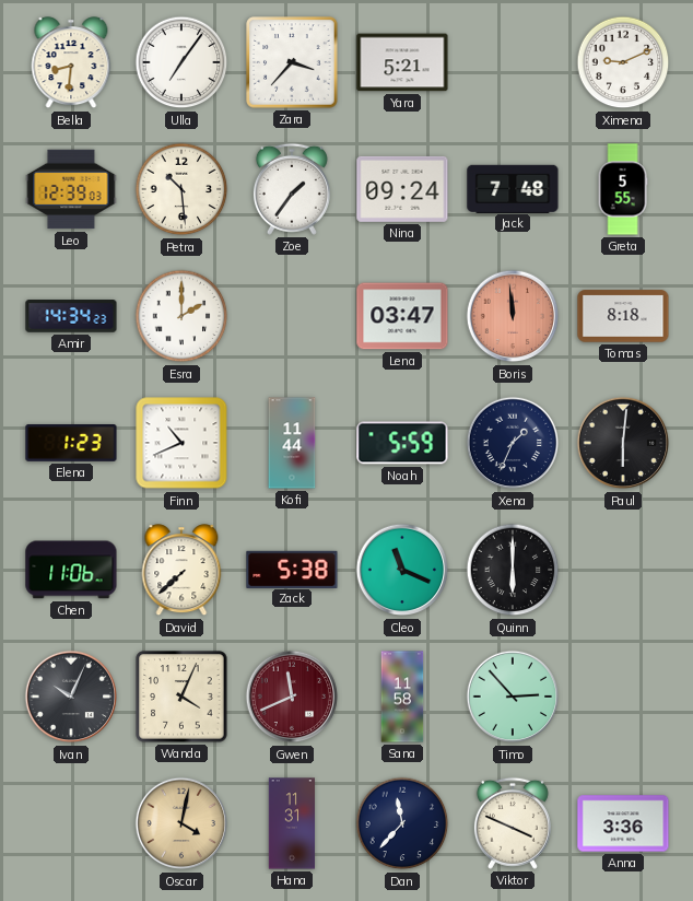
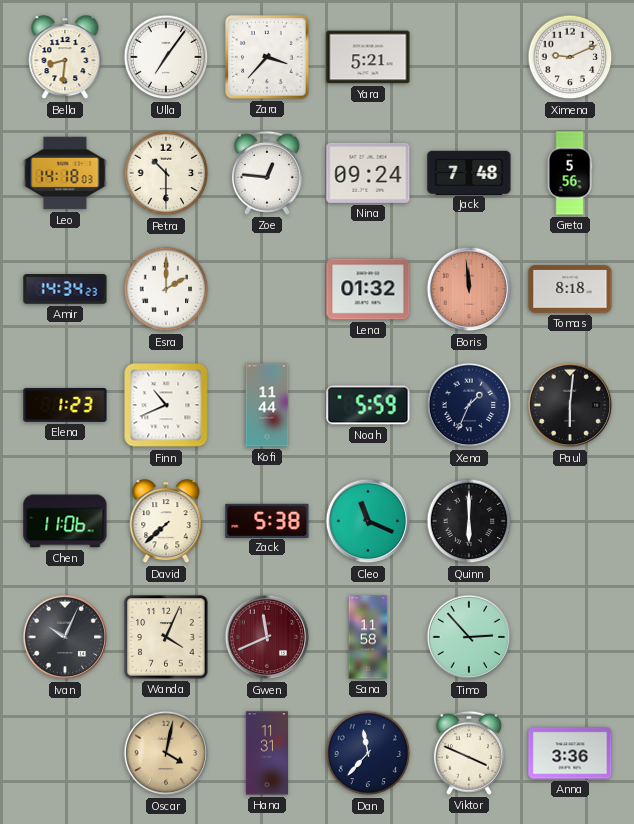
Leo: 12:39 -> 14:18
Petra: 10:29 -> 10:30
Zoe: 1:36 -> 12:46
Greta: 5:55 -> 5:56
Lena: 03:47 -> 01:32
